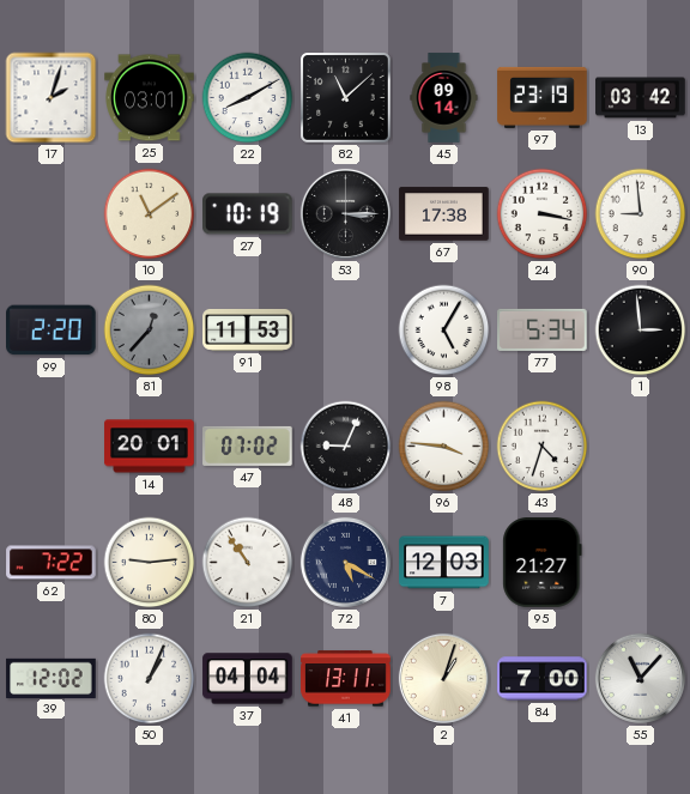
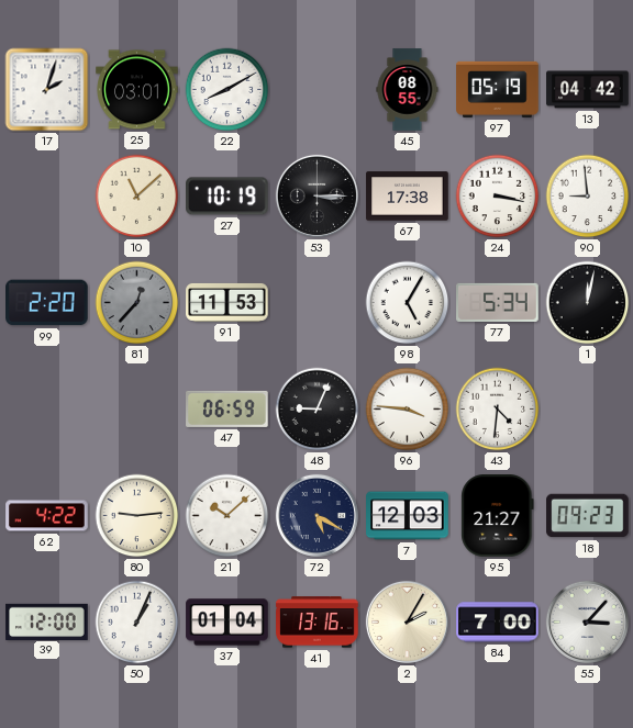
82: 11:08 -> none
45: 09:14 -> 08:55
97: 23:19 -> 05:19
13: 03:42 -> 04:42
10: 11:09 -> 11:08
1: 2:59 -> 12:02
14: 20:01 -> none
47: 07:02 -> 06:59
43: 4:33 -> 4:31
62: 7:22 -> 4:22
21: 10:54 -> 10:08
18: none -> 09:23
39: 12:02 -> 12:00
37: 04:04 -> 01:04
41: 13:11 -> 13:16
2: 1:03 -> 2:05
55: 11:07 -> 3:07
